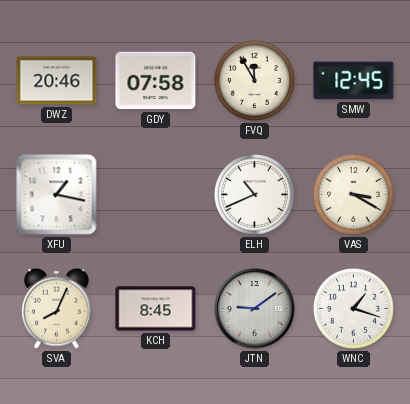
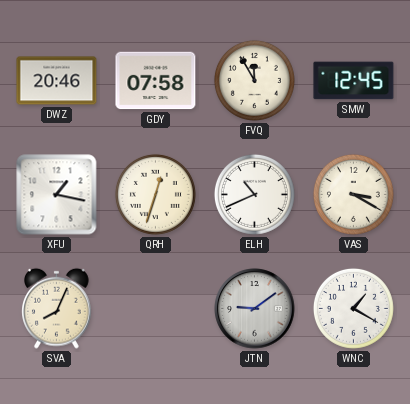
QRH: none -> 12:33
KCH: 8:45 -> none
WNC: 1:18 -> 1:20
